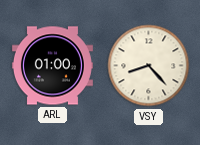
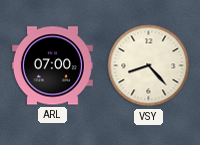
ARL: 01:00 -> 07:00
